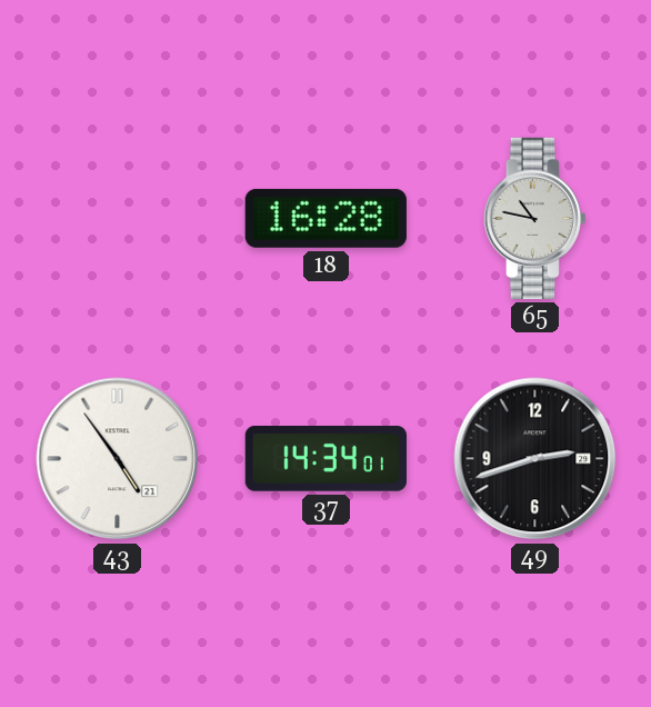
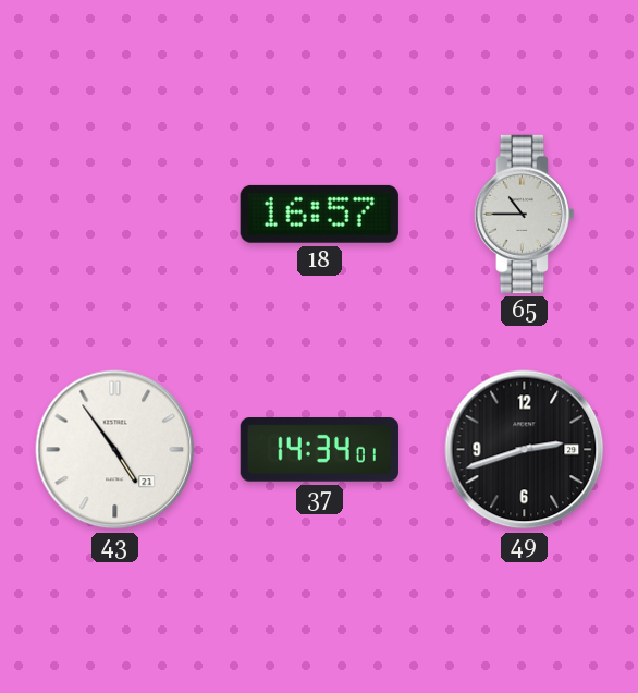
18: 16:28 -> 16:57
65: 10:47 -> 10:45
